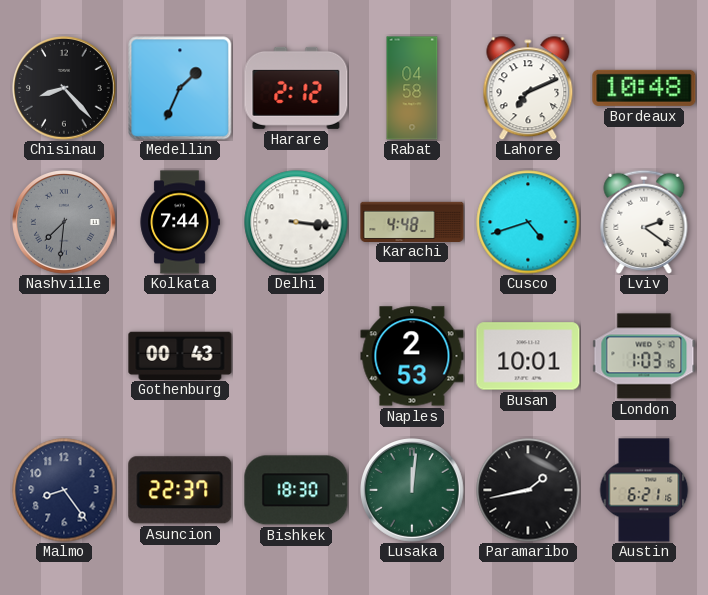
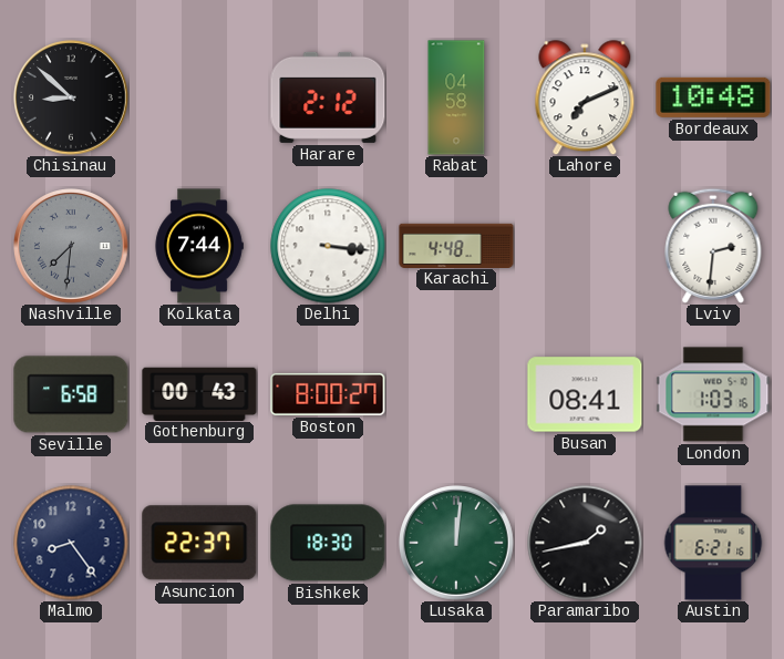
Chisinau: 8:23 -> 8:52
Medellin: 1:34 -> none
Cusco: 4:42 -> none
Lviv: 2:21 -> 2:31
Seville: none -> 6:58
Boston: none -> 8:00
Naples: 2:53 -> none
Busan: 10:01 -> 08:41
